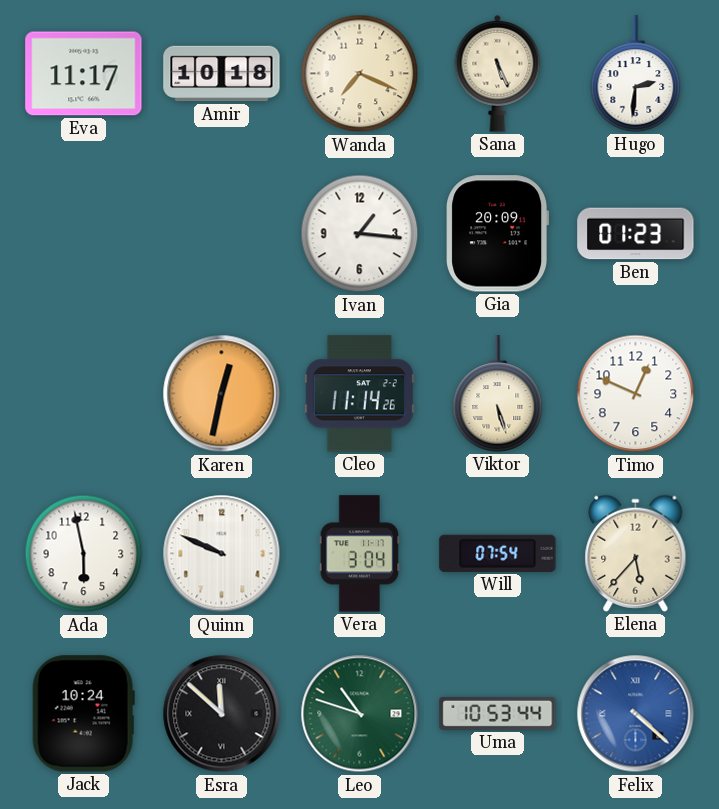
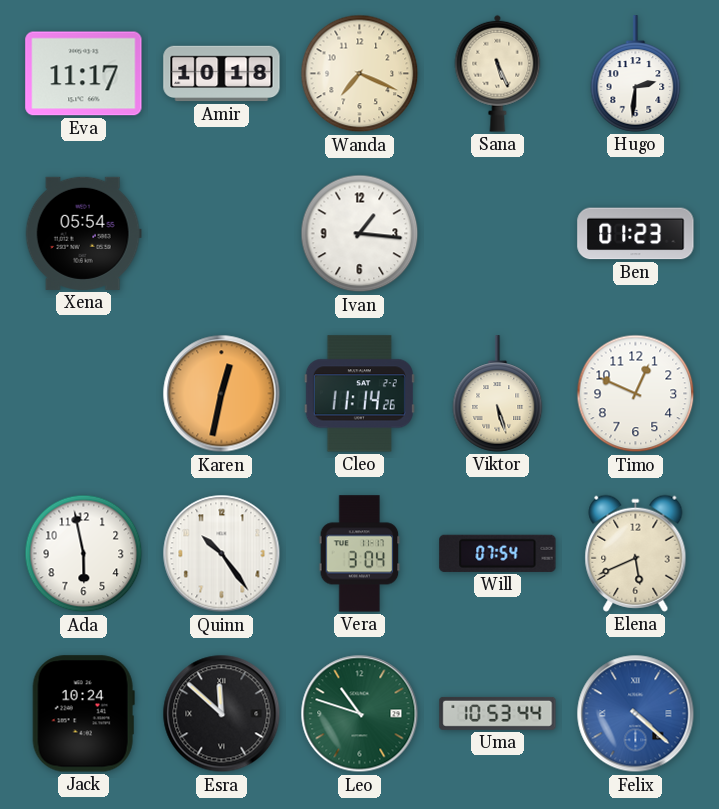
Xena: none -> 05:54
Gia: 20:09 -> none
Quinn: 9:49 -> 10:24
Elena: 5:37 -> 5:41
